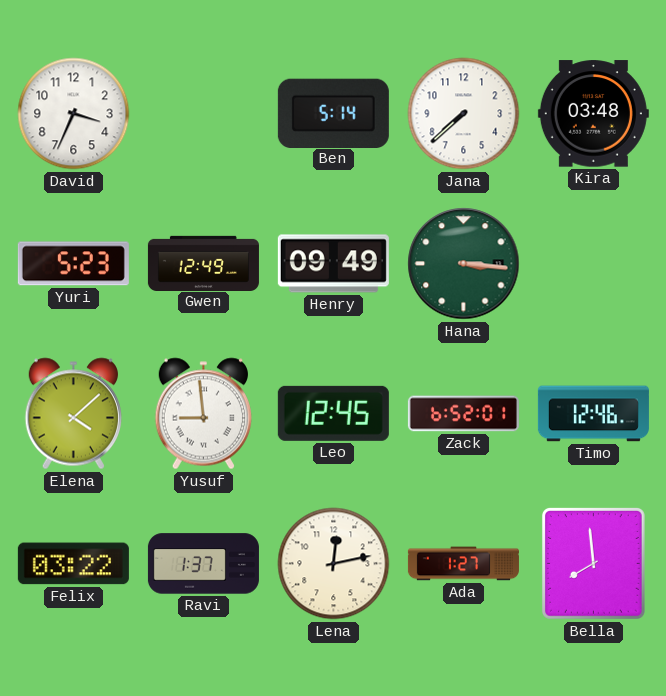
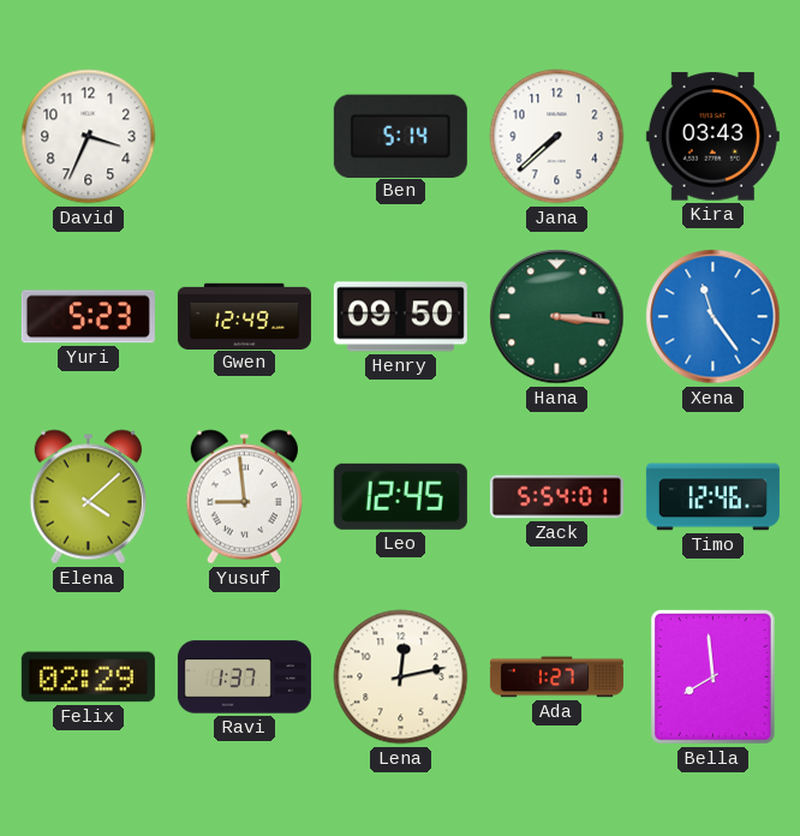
Kira: 03:48 -> 03:43
Henry: 09:49 -> 09:50
Xena: none -> 11:24
Zack: 6:52 -> 5:54
Felix: 03:22 -> 02:29
